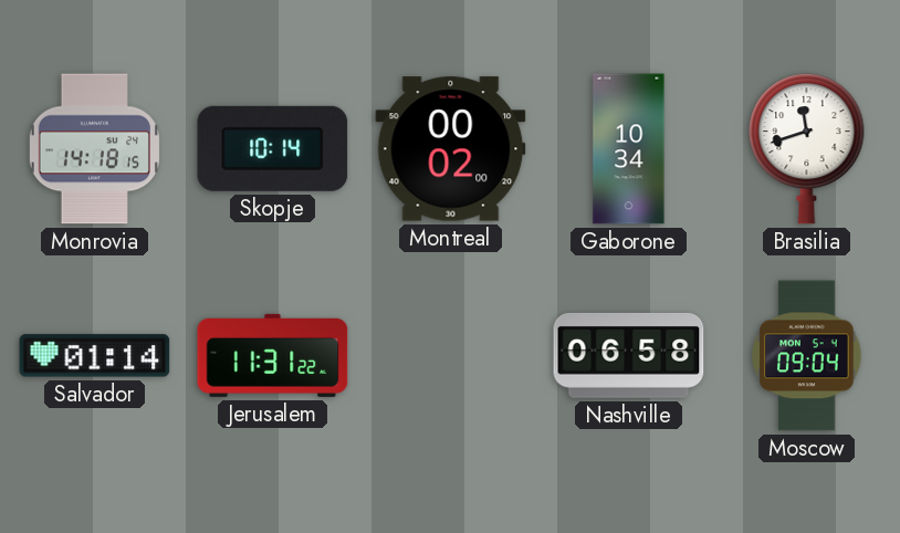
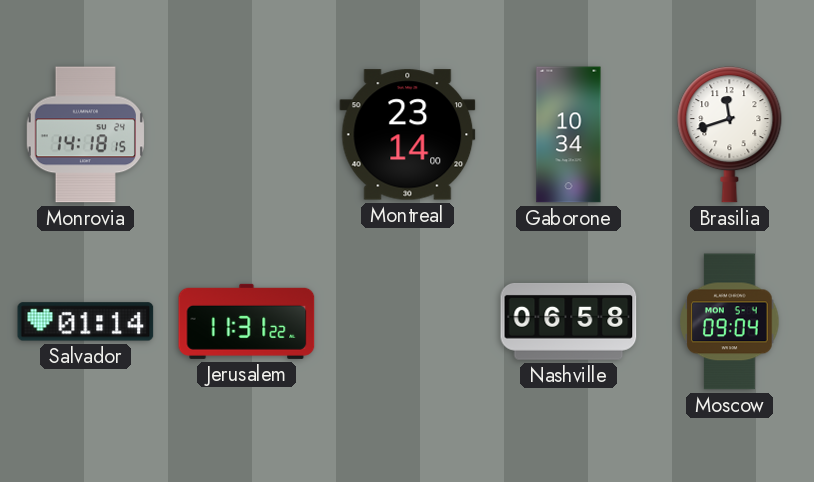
Skopje: 10:14 -> none
Montreal: 00:02 -> 23:14
